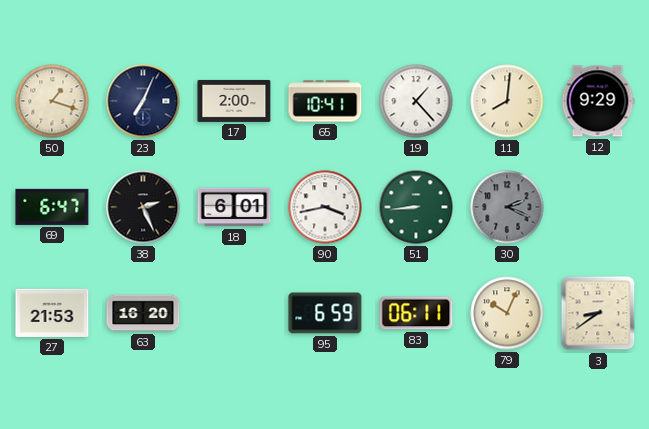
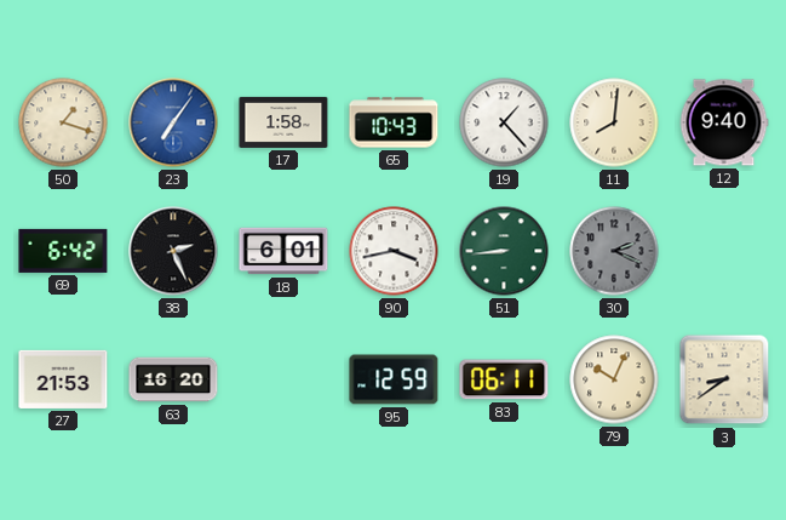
23: 7:04 -> 7:06
23 dial: navy -> blue
17: 2:00 -> 1:58
65: 10:41 -> 10:43
12: 9:29 -> 9:40
69: 6:47 -> 6:42
95: 6:59 -> 12:59
